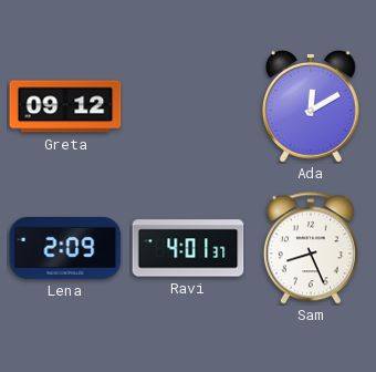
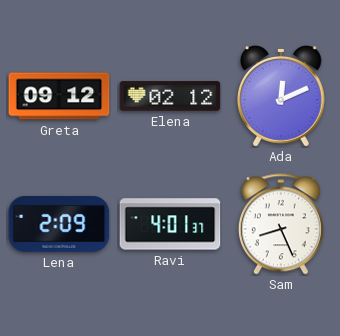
Elena: none -> 02:12
Ada: 12:10 -> 12:11
